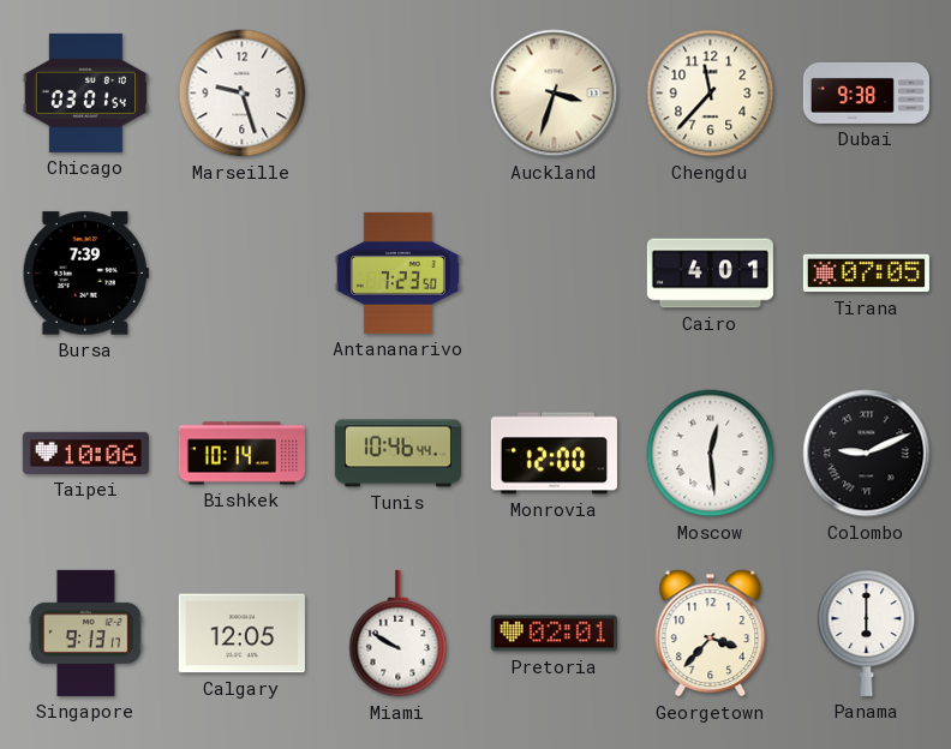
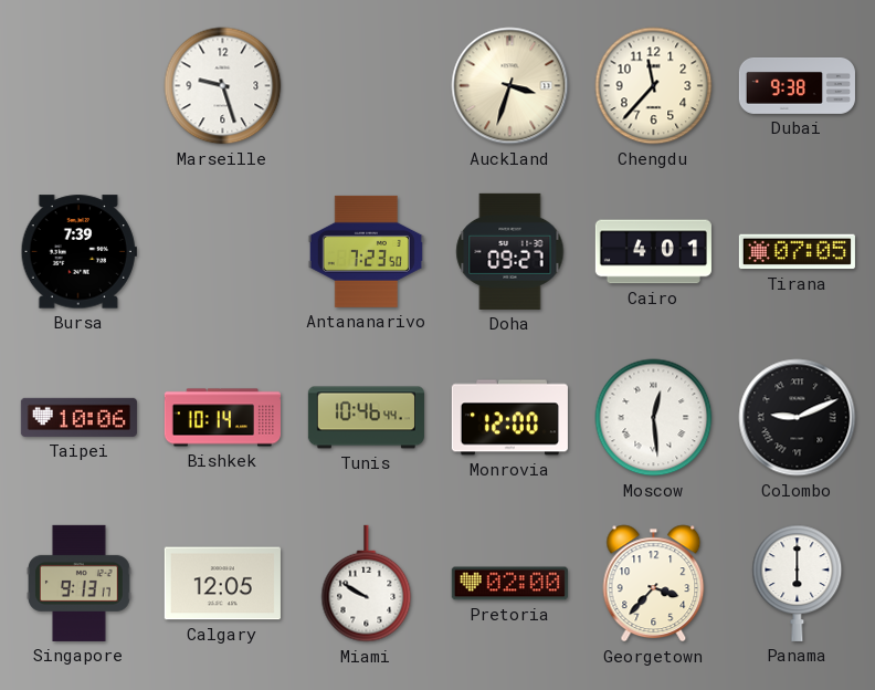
Chicago: 03:01 -> none
Doha: none -> 09:27
Pretoria: 02:01 -> 02:00
